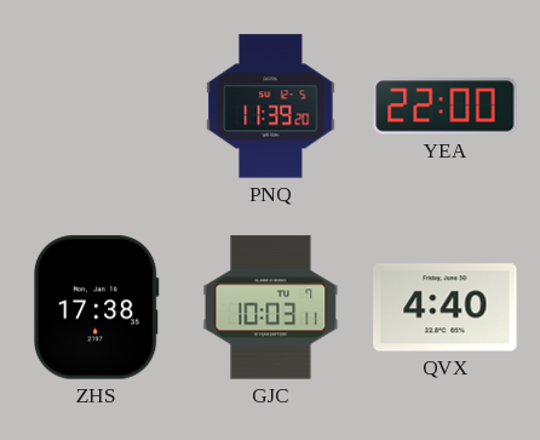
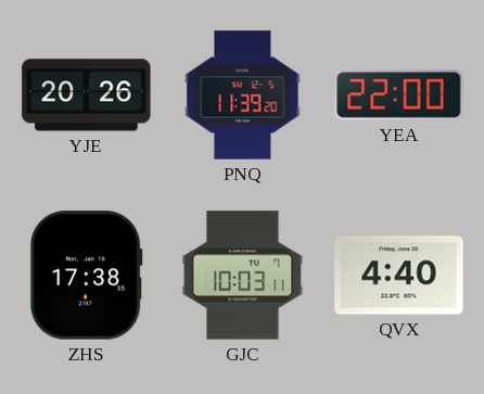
YJE: none -> 20:26
